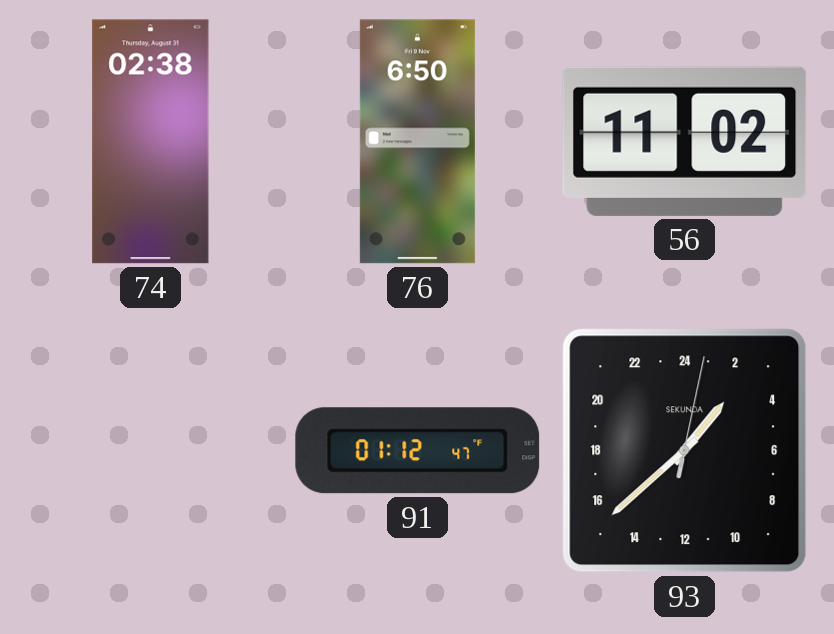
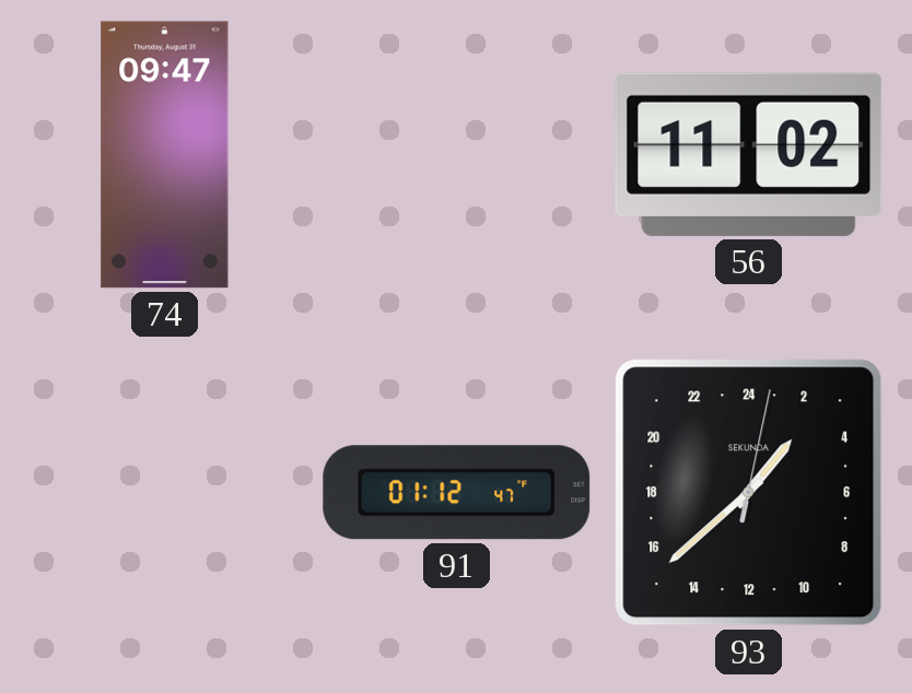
74: 02:38 -> 09:47
76: 6:50 -> none
